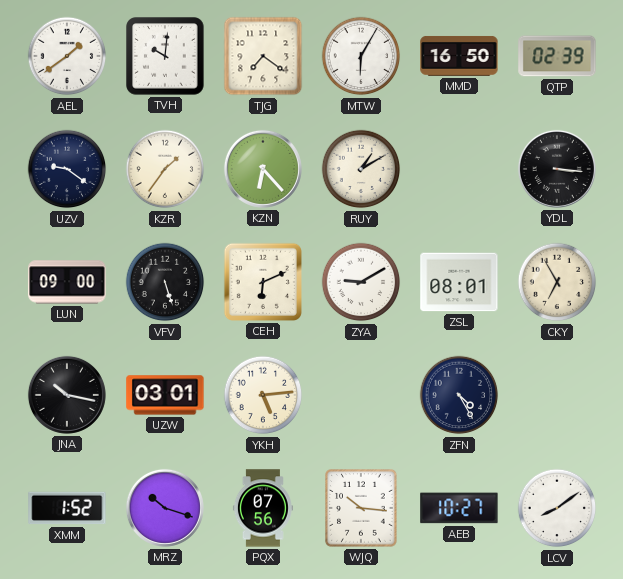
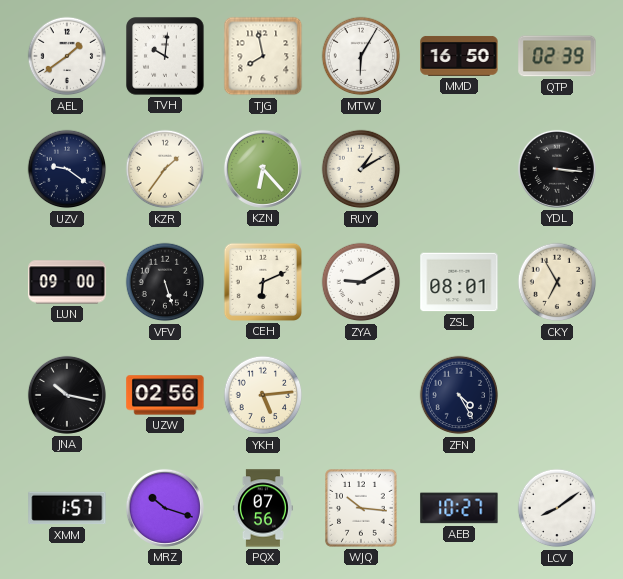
TJG: 7:21 -> 7:58
UZW: 03:01 -> 02:56
XMM: 1:52 -> 1:57
